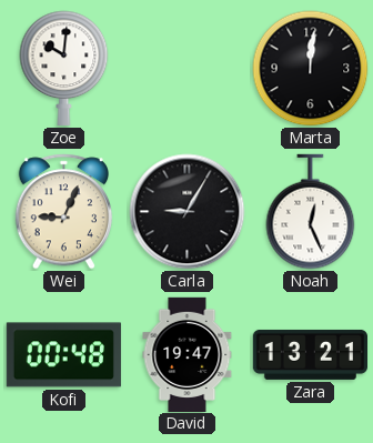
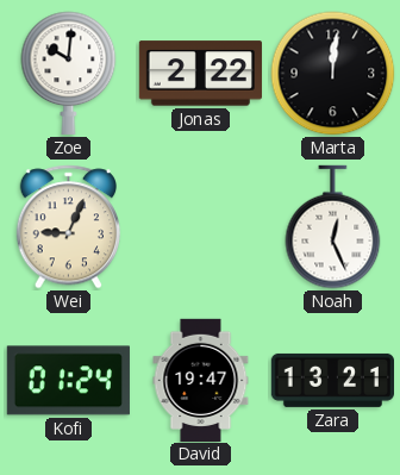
Jonas: none -> 2:22
Carla: 9:05 -> none
Kofi: 00:48 -> 01:24
